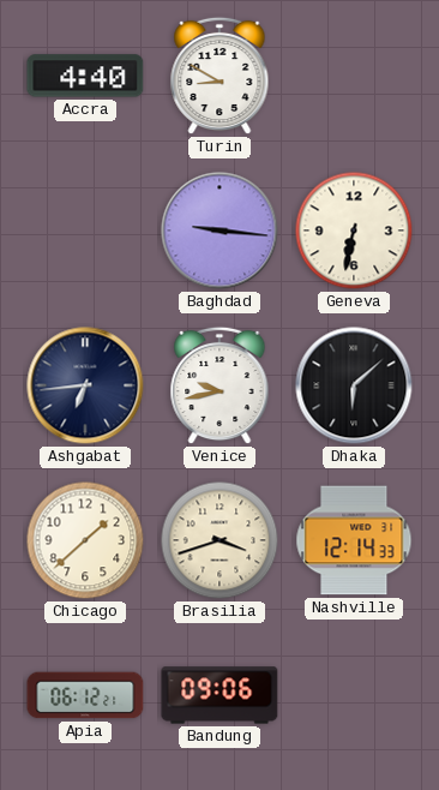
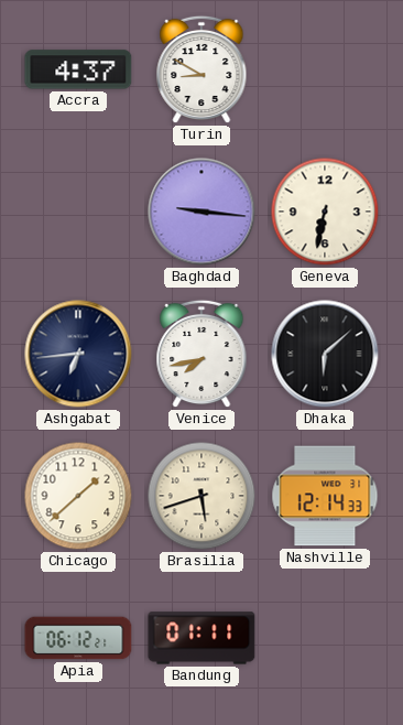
Accra: 4:40 -> 4:37
Venice: 9:43 -> 7:43
Brasilia: 3:42 -> 5:42
Bandung: 09:06 -> 01:11
